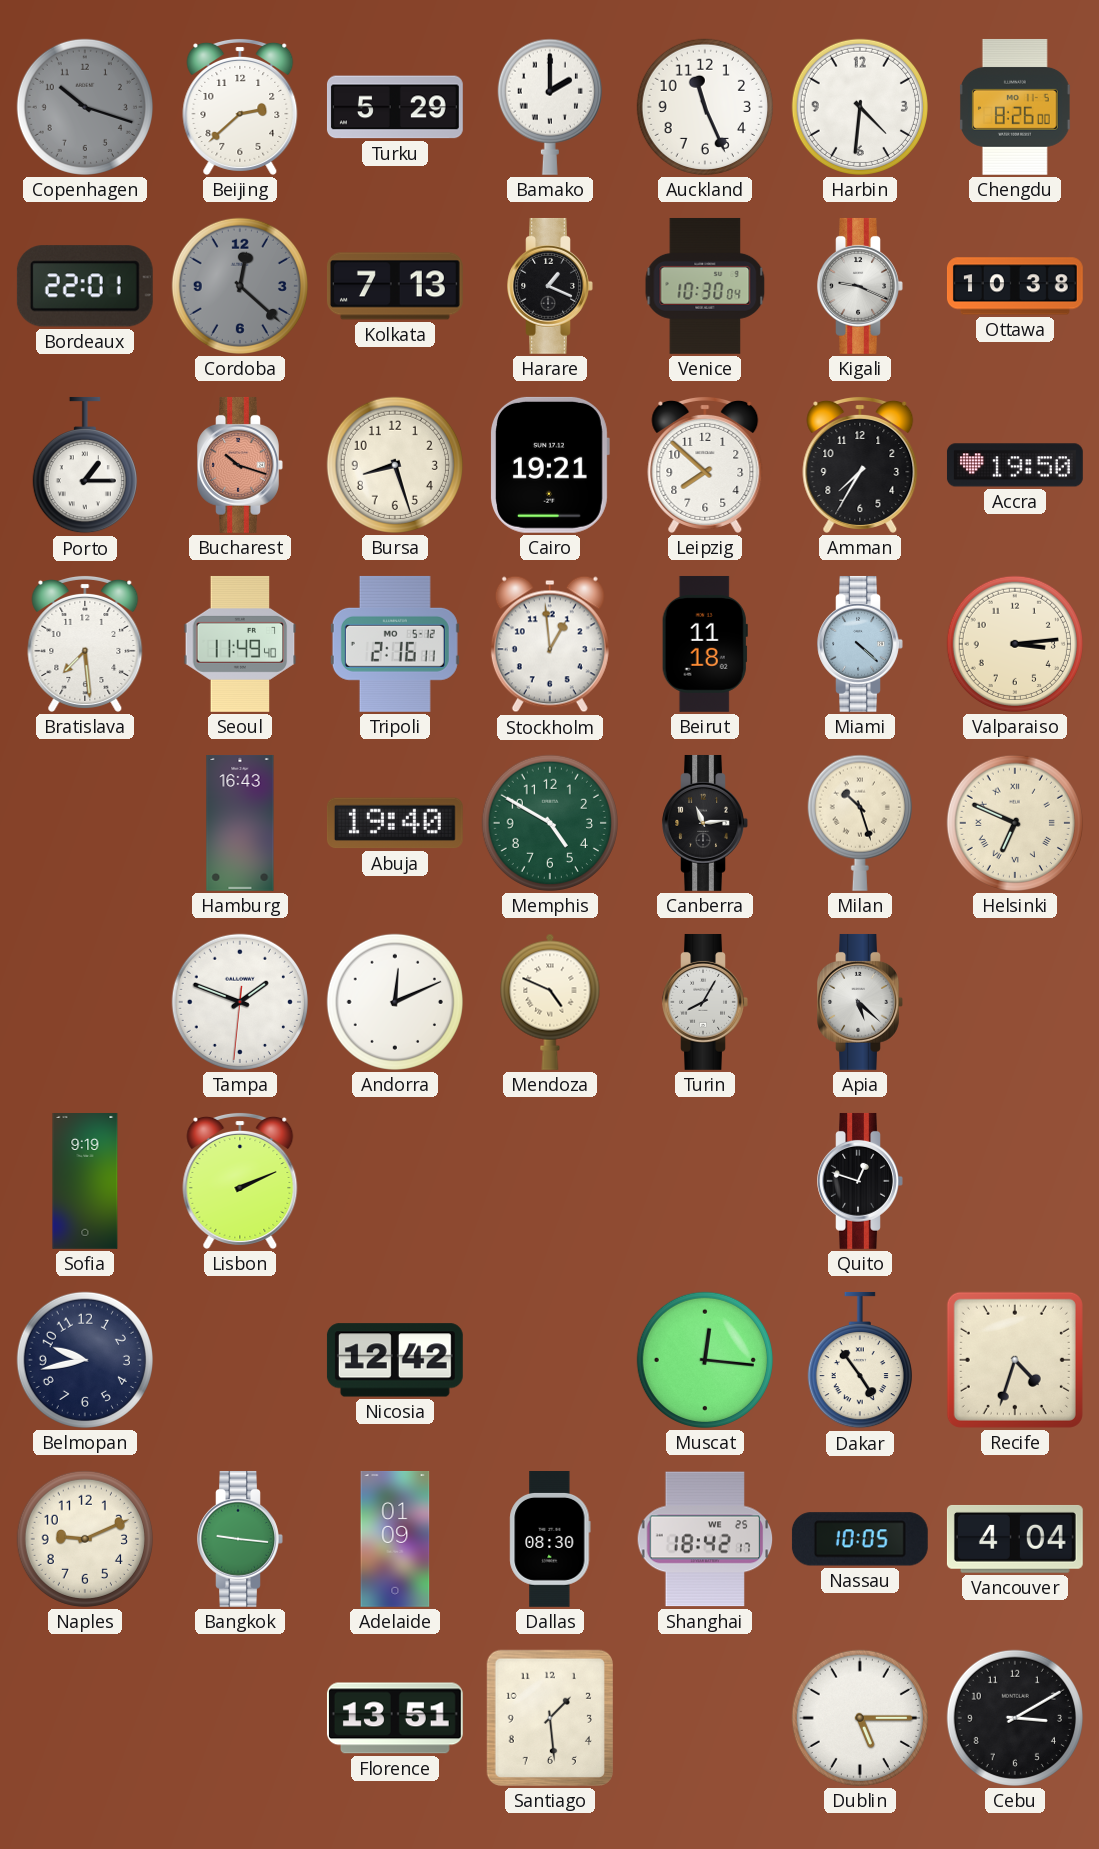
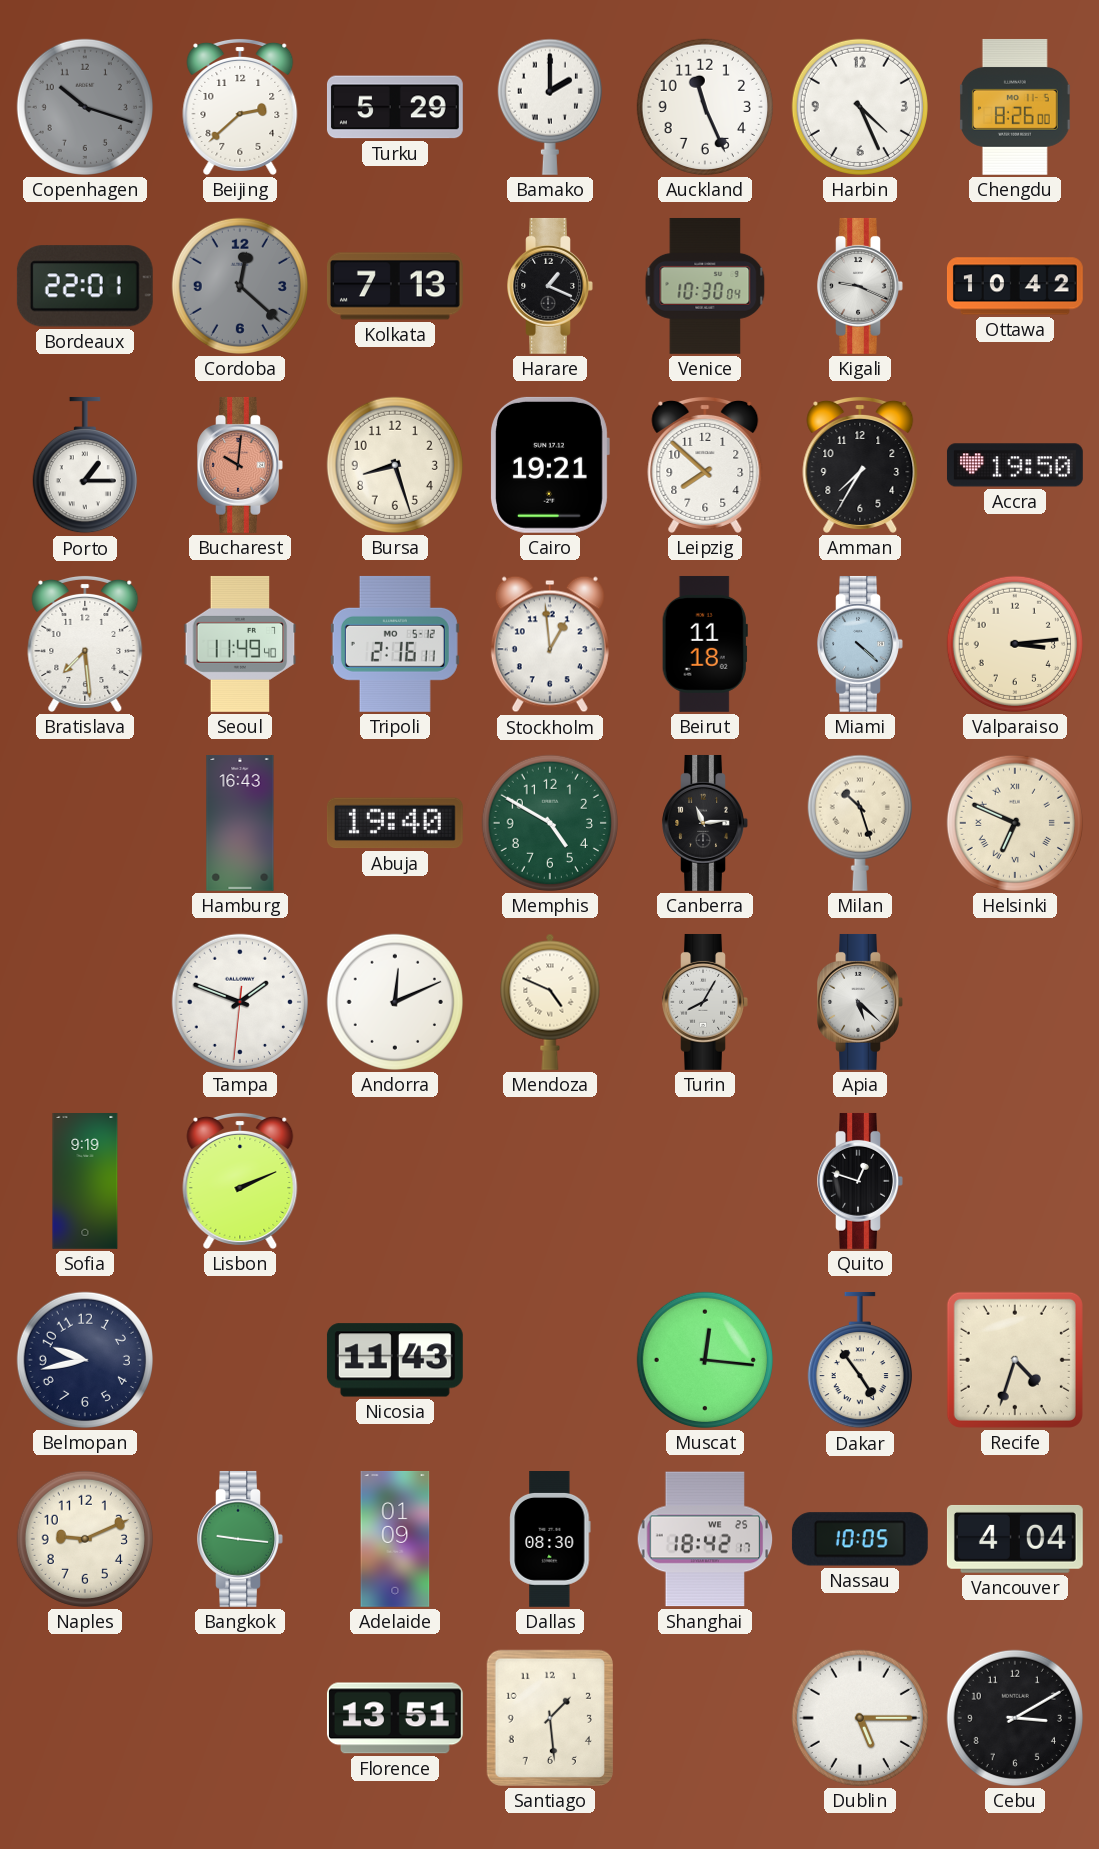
Harbin: 4:31 -> 4:26
Ottawa: 10:38 -> 10:42
Bucharest: 10:18 -> 10:01
Nicosia: 12:42 -> 11:43
